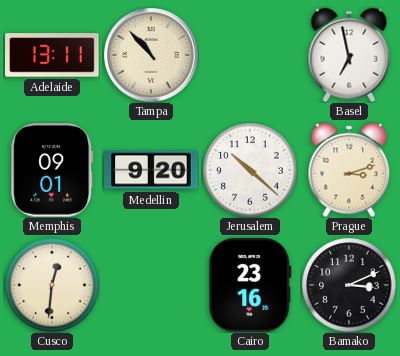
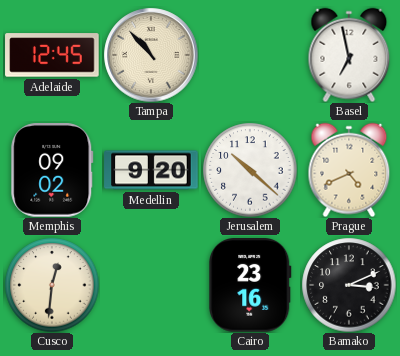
Adelaide: 13:11 -> 12:45
Memphis: 09:01 -> 09:02
Prague: 3:12 -> 4:41
